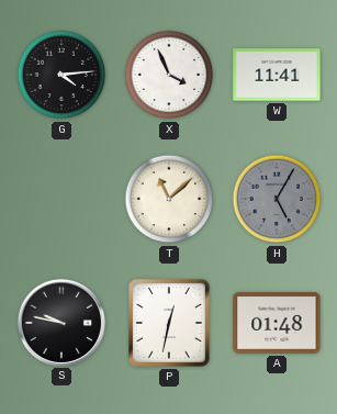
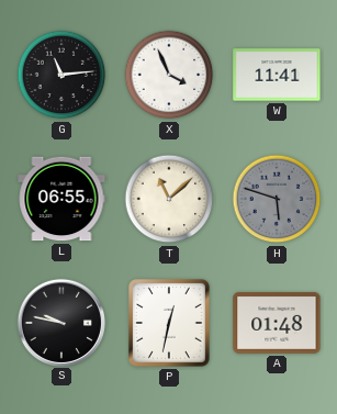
G: 4:14 -> 11:14
L: none -> 06:55
H: 5:05 -> 5:48
